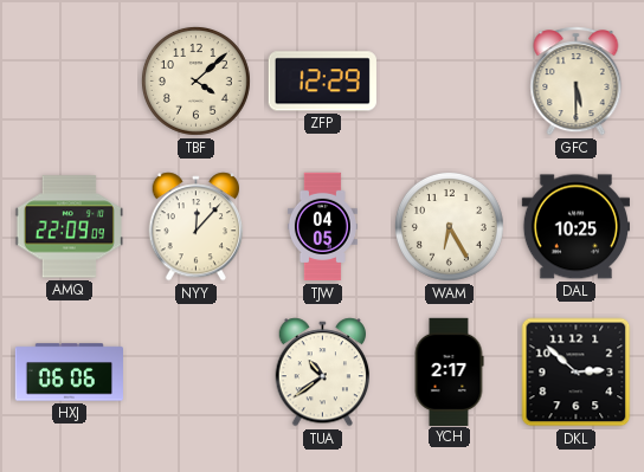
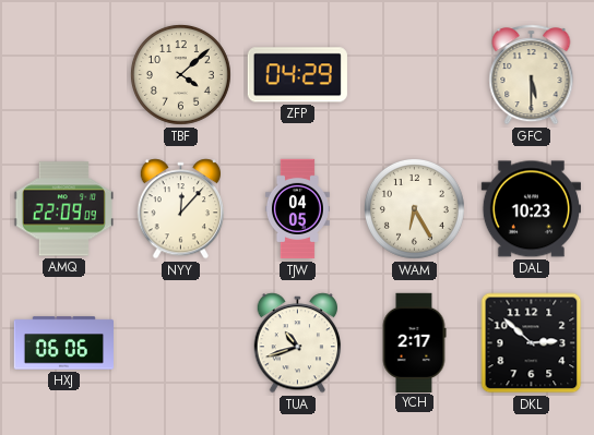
ZFP: 12:29 -> 04:29
DAL: 10:25 -> 10:23
TUA: 10:39 -> 10:42
